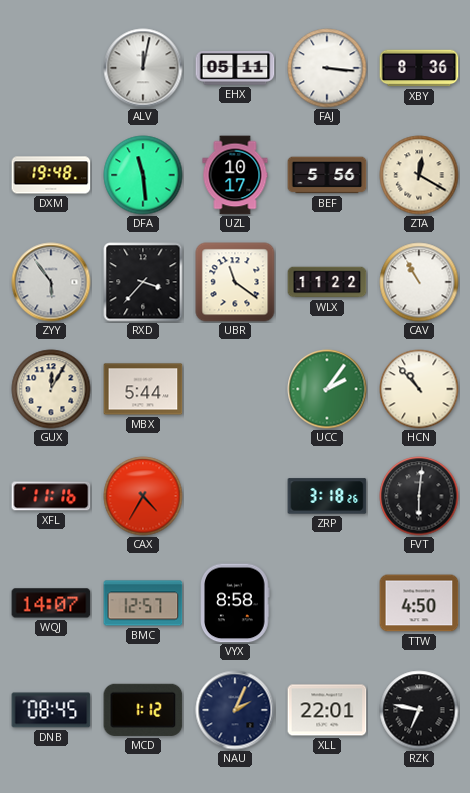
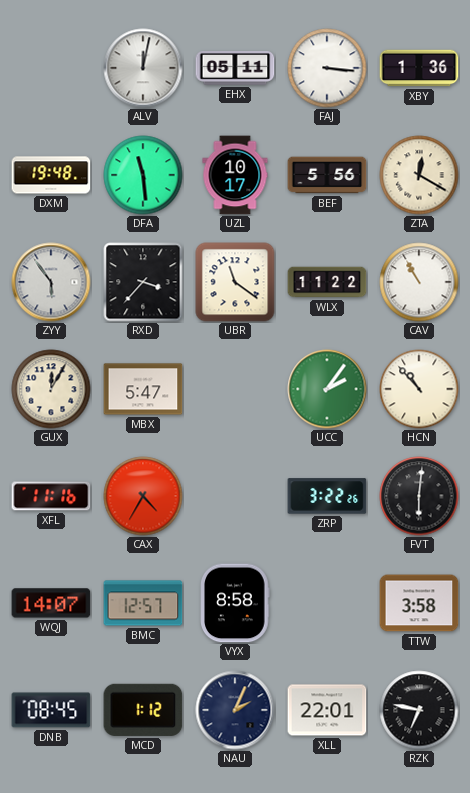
XBY: 8:36 -> 1:36
MBX: 5:44 -> 5:47
ZRP: 3:18 -> 3:22
TTW: 4:50 -> 3:58
